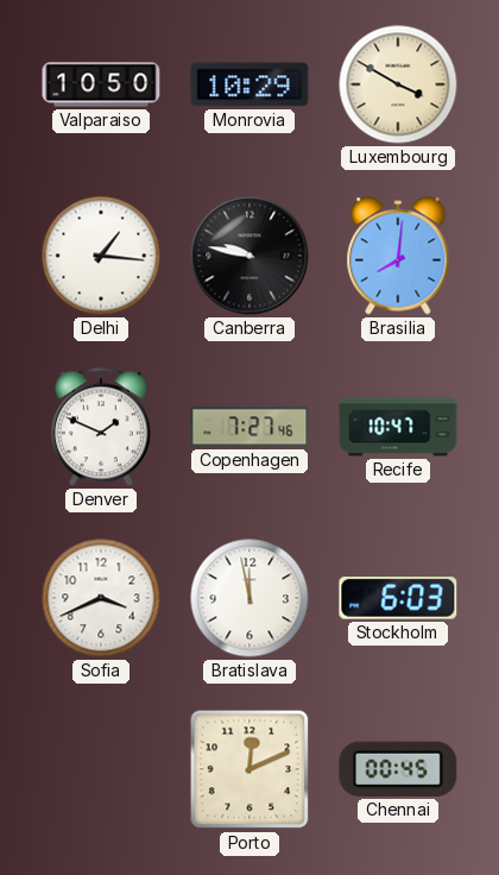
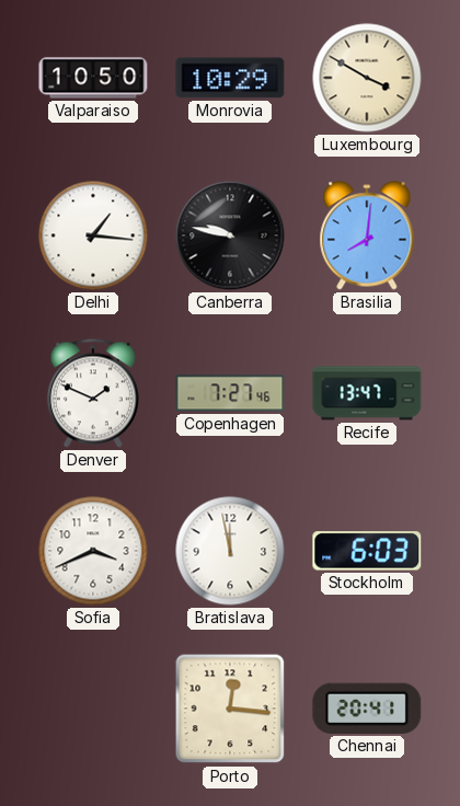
Recife: 10:47 -> 13:47
Porto: 12:11 -> 12:16
Chennai: 00:45 -> 20:41
